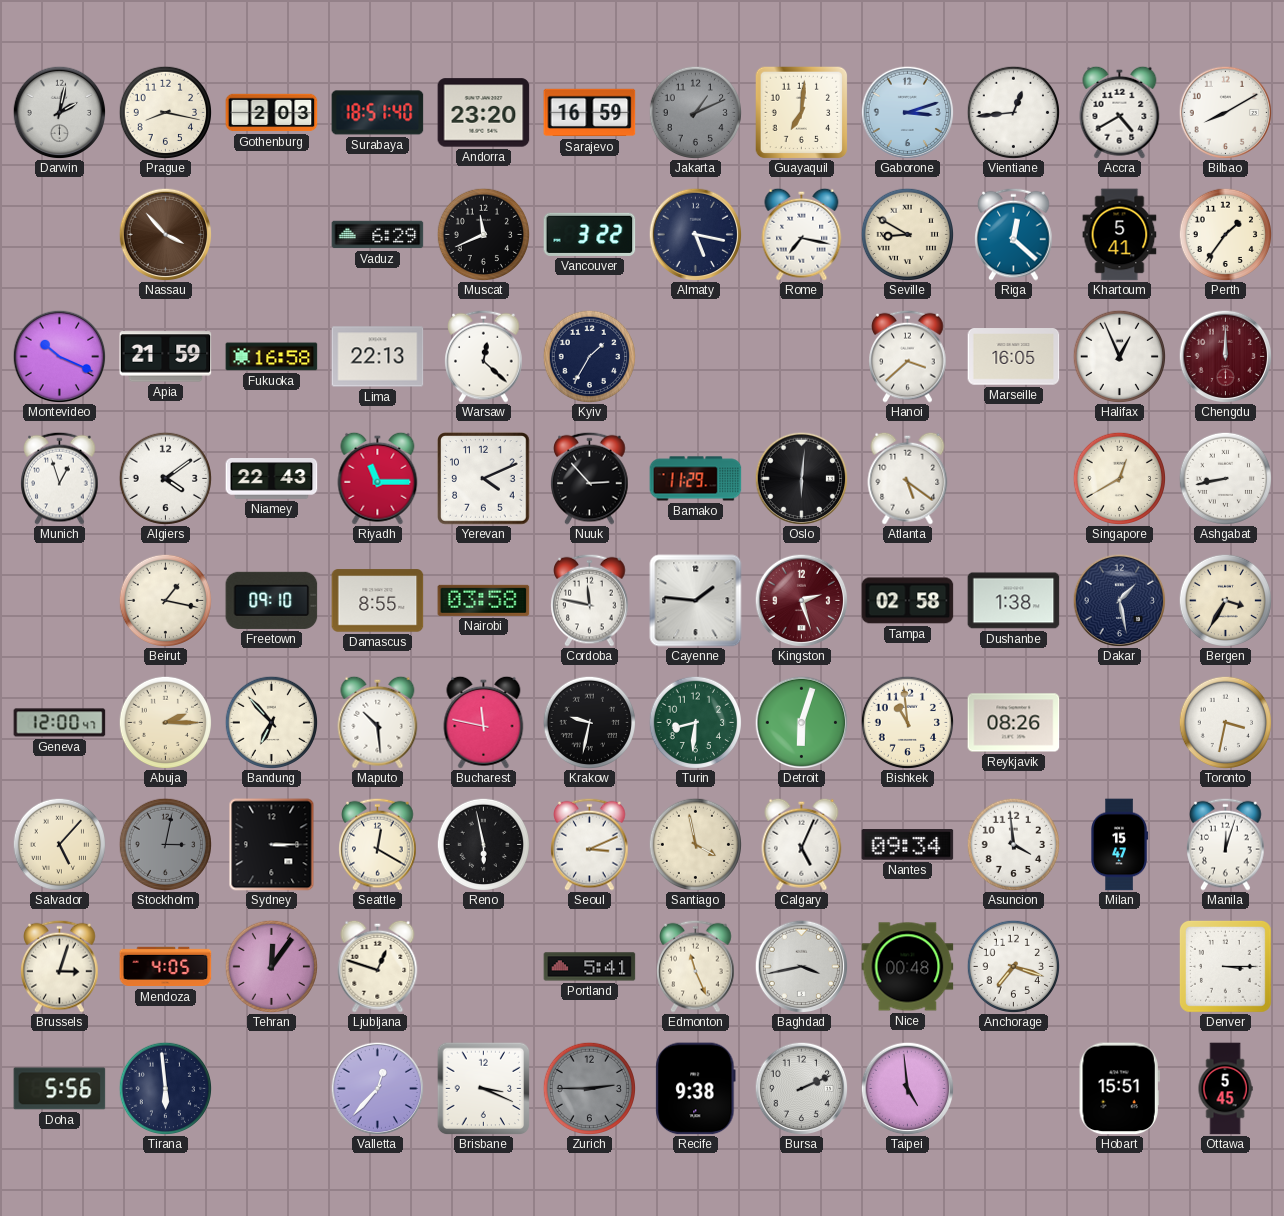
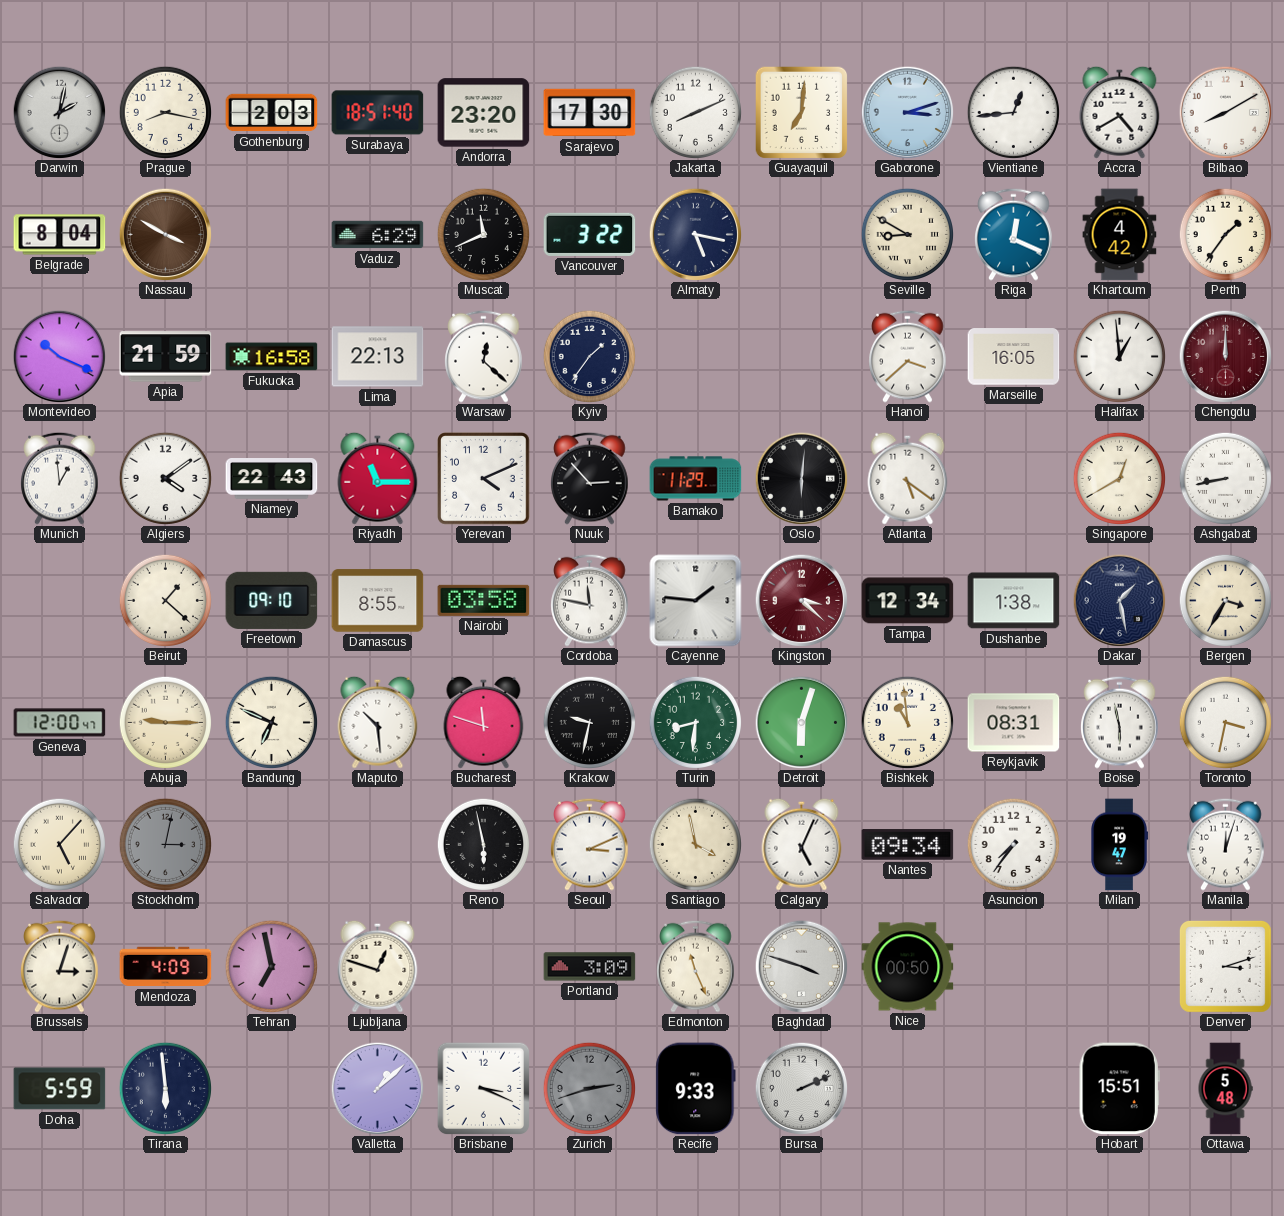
Sarajevo: 16:59 -> 17:30
Jakarta: 1:11 -> 8:11
Jakarta dial: grey -> white
Belgrade: none -> 8:04
Nassau: 3:53 -> 3:50
Rome: 7:17 -> none
Riga: 12:22 -> 12:19
Khartoum: 5:41 -> 4:42
Kyiv: 1:35 -> 1:36
Halifax: 12:56 -> 12:59
Munich: 12:57 -> 12:59
Beirut: 1:17 -> 1:22
Kingston: 2:27 -> 3:22
Tampa: 02:58 -> 12:34
Abuja: 2:15 -> 9:15
Bandung: 6:53 -> 6:49
Bucharest: 11:47 -> 11:48
Reykjavik: 08:26 -> 08:31
Boise: none -> 5:58
Sydney: 3:15 -> none
Seattle: 12:20 -> none
Asuncion: 3:59 -> 7:36
Milan: 15:47 -> 19:47
Mendoza: 4:05 -> 4:09
Tehran: 12:06 -> 6:58
Portland: 5:41 -> 3:09
Baghdad: 3:43 -> 3:48
Nice: 00:48 -> 00:50
Anchorage: 7:18 -> none
Denver: 3:15 -> 3:12
Doha: 5:56 -> 5:59
Valletta: 12:37 -> 1:08
Zurich: 2:45 -> 2:42
Recife: 9:38 -> 9:33
Taipei: 4:59 -> none
Ottawa: 5:45 -> 5:48
